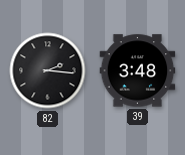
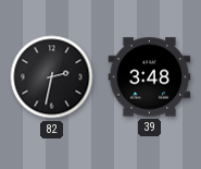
82: 2:16 -> 2:32
